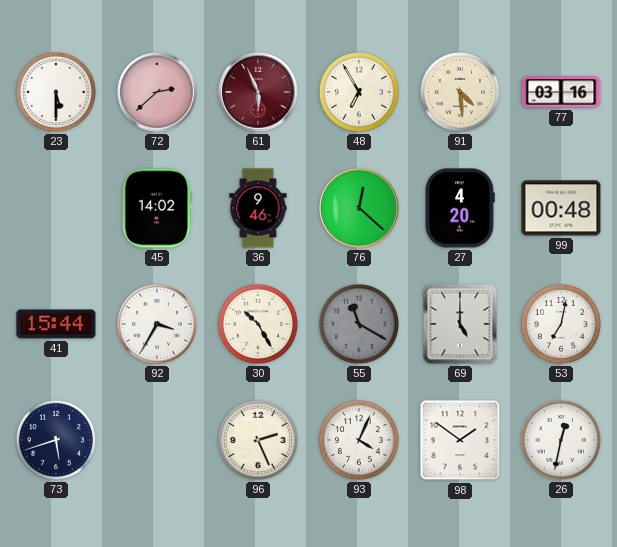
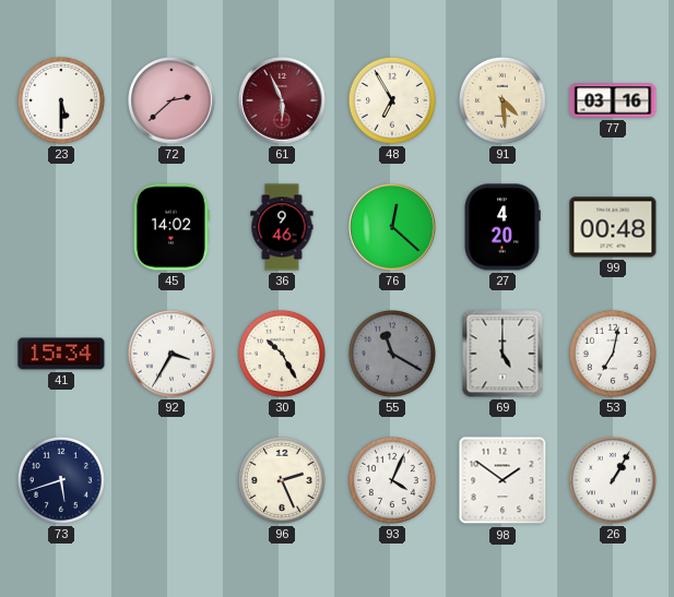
41: 15:44 -> 15:34
26: 12:32 -> 1:05
